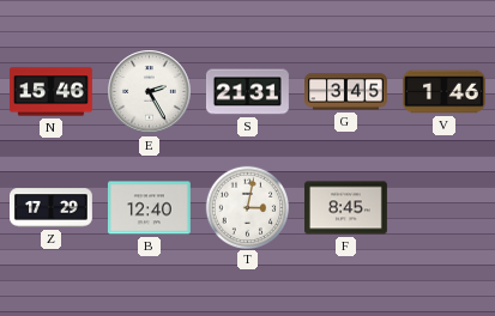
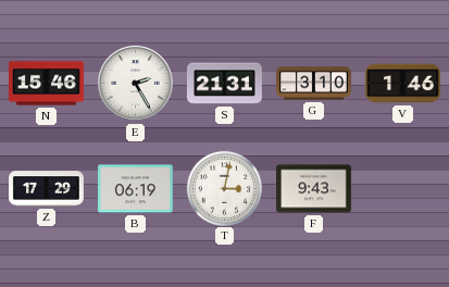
G: 3:45 -> 3:10
B: 12:40 -> 06:19
F: 8:45 -> 9:43
